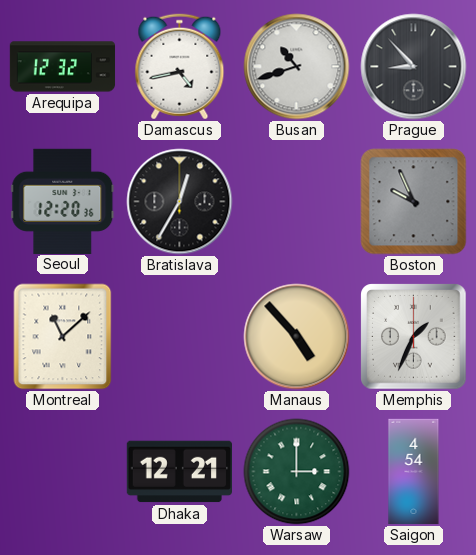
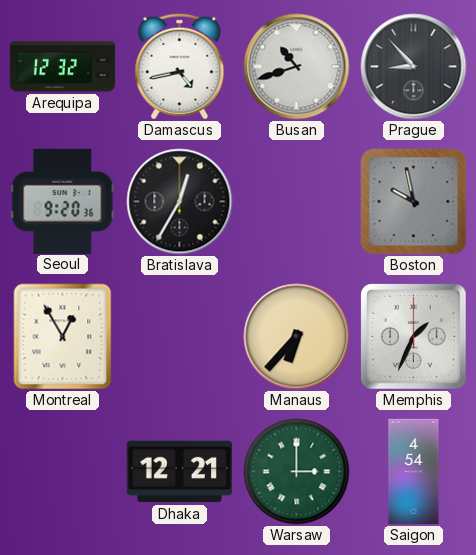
Seoul: 12:20 -> 9:20
Boston: 9:56 -> 9:58
Montreal: 11:08 -> 12:55
Manaus: 4:53 -> 6:37
